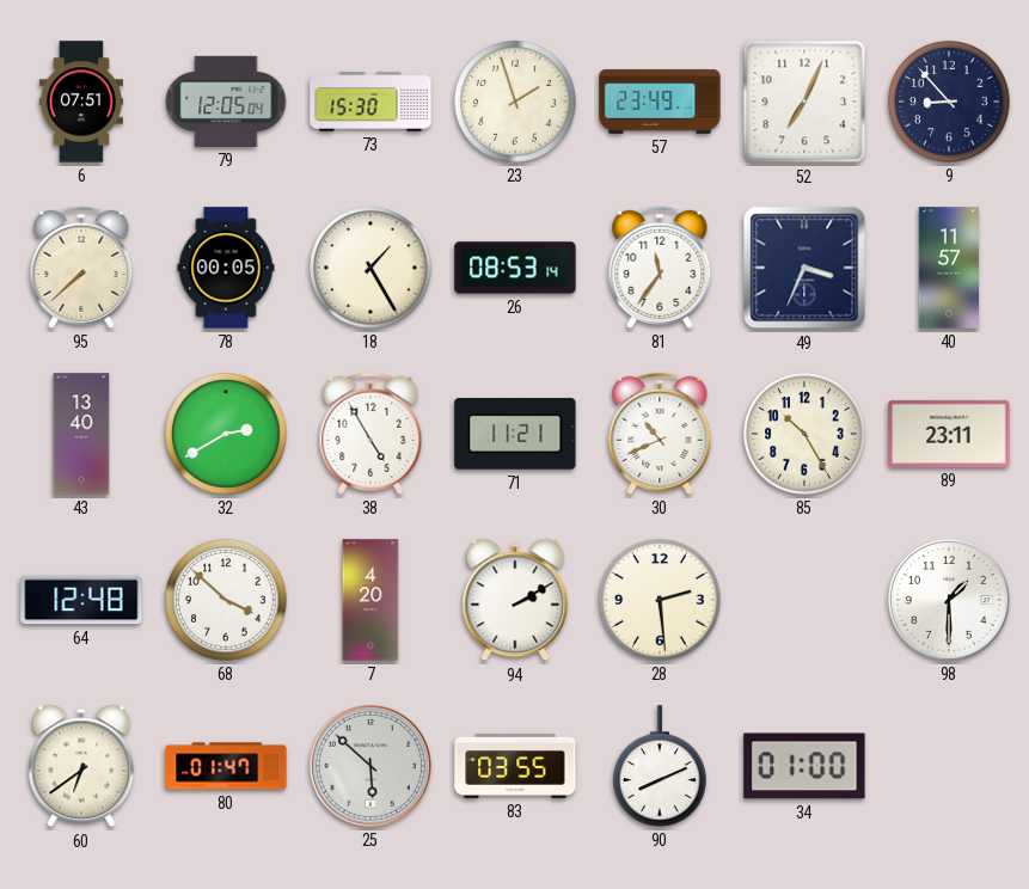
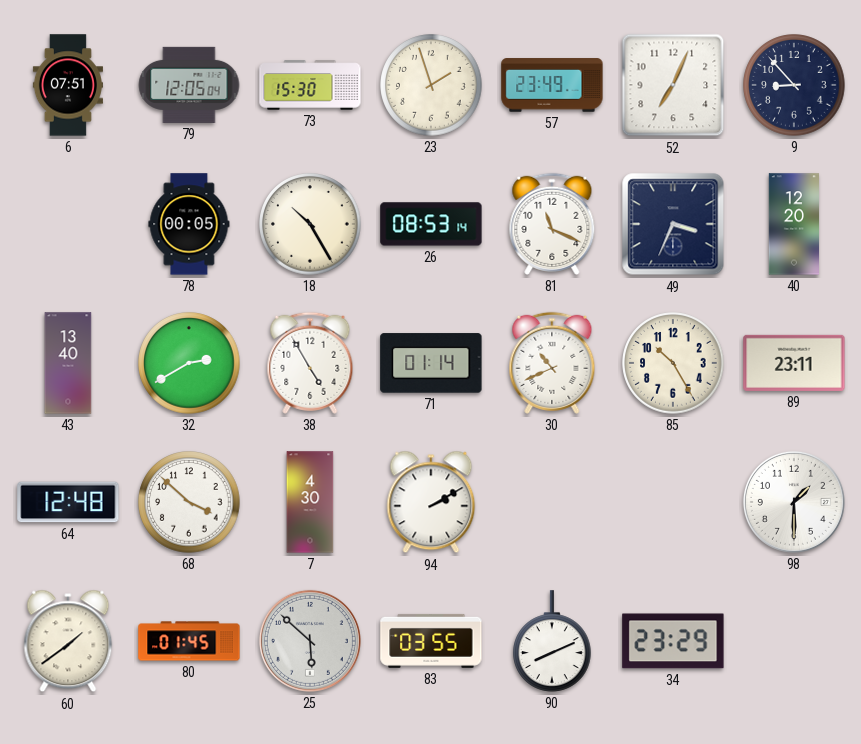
95: 7:38 -> none
18: 1:25 -> 10:25
81: 11:36 -> 11:19
40: 11:57 -> 12:20
71: 11:21 -> 01:14
7: 4:20 -> 4:30
28: 2:29 -> none
60: 6:39 -> 1:39
80: 01:47 -> 01:45
34: 01:00 -> 23:29
